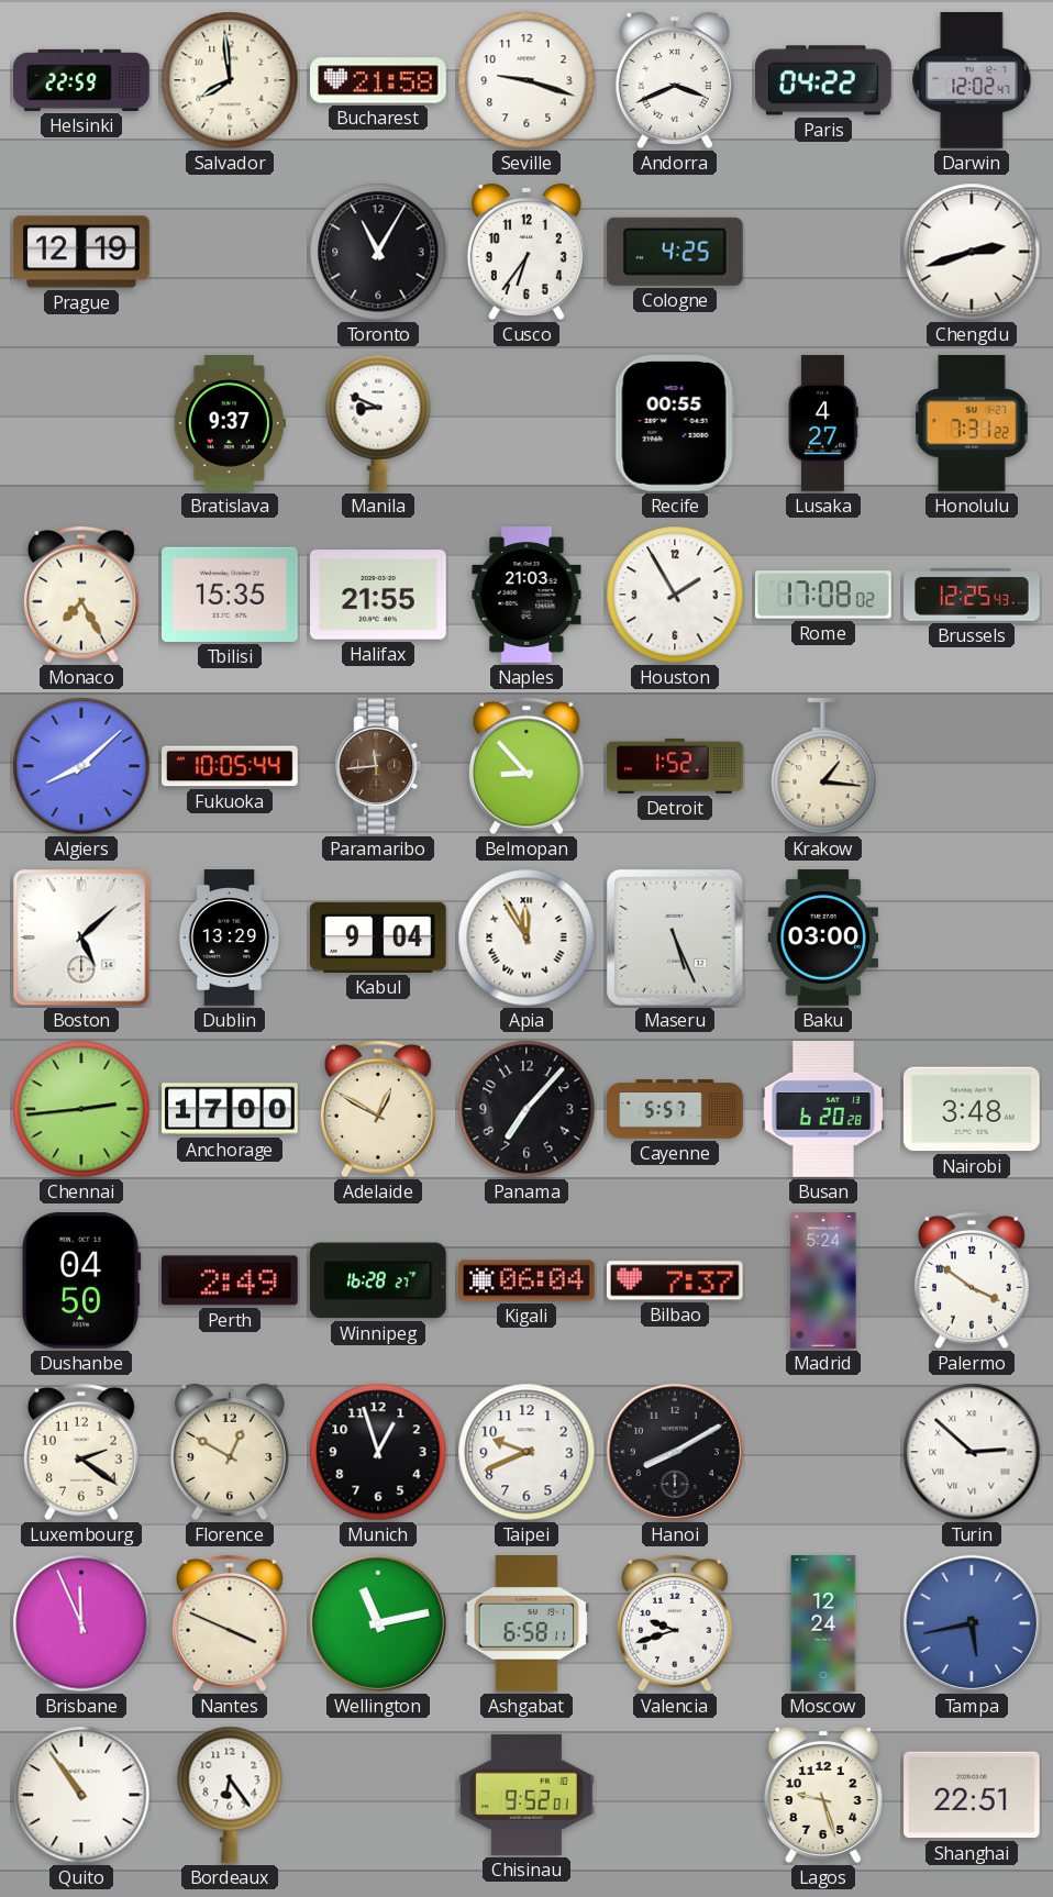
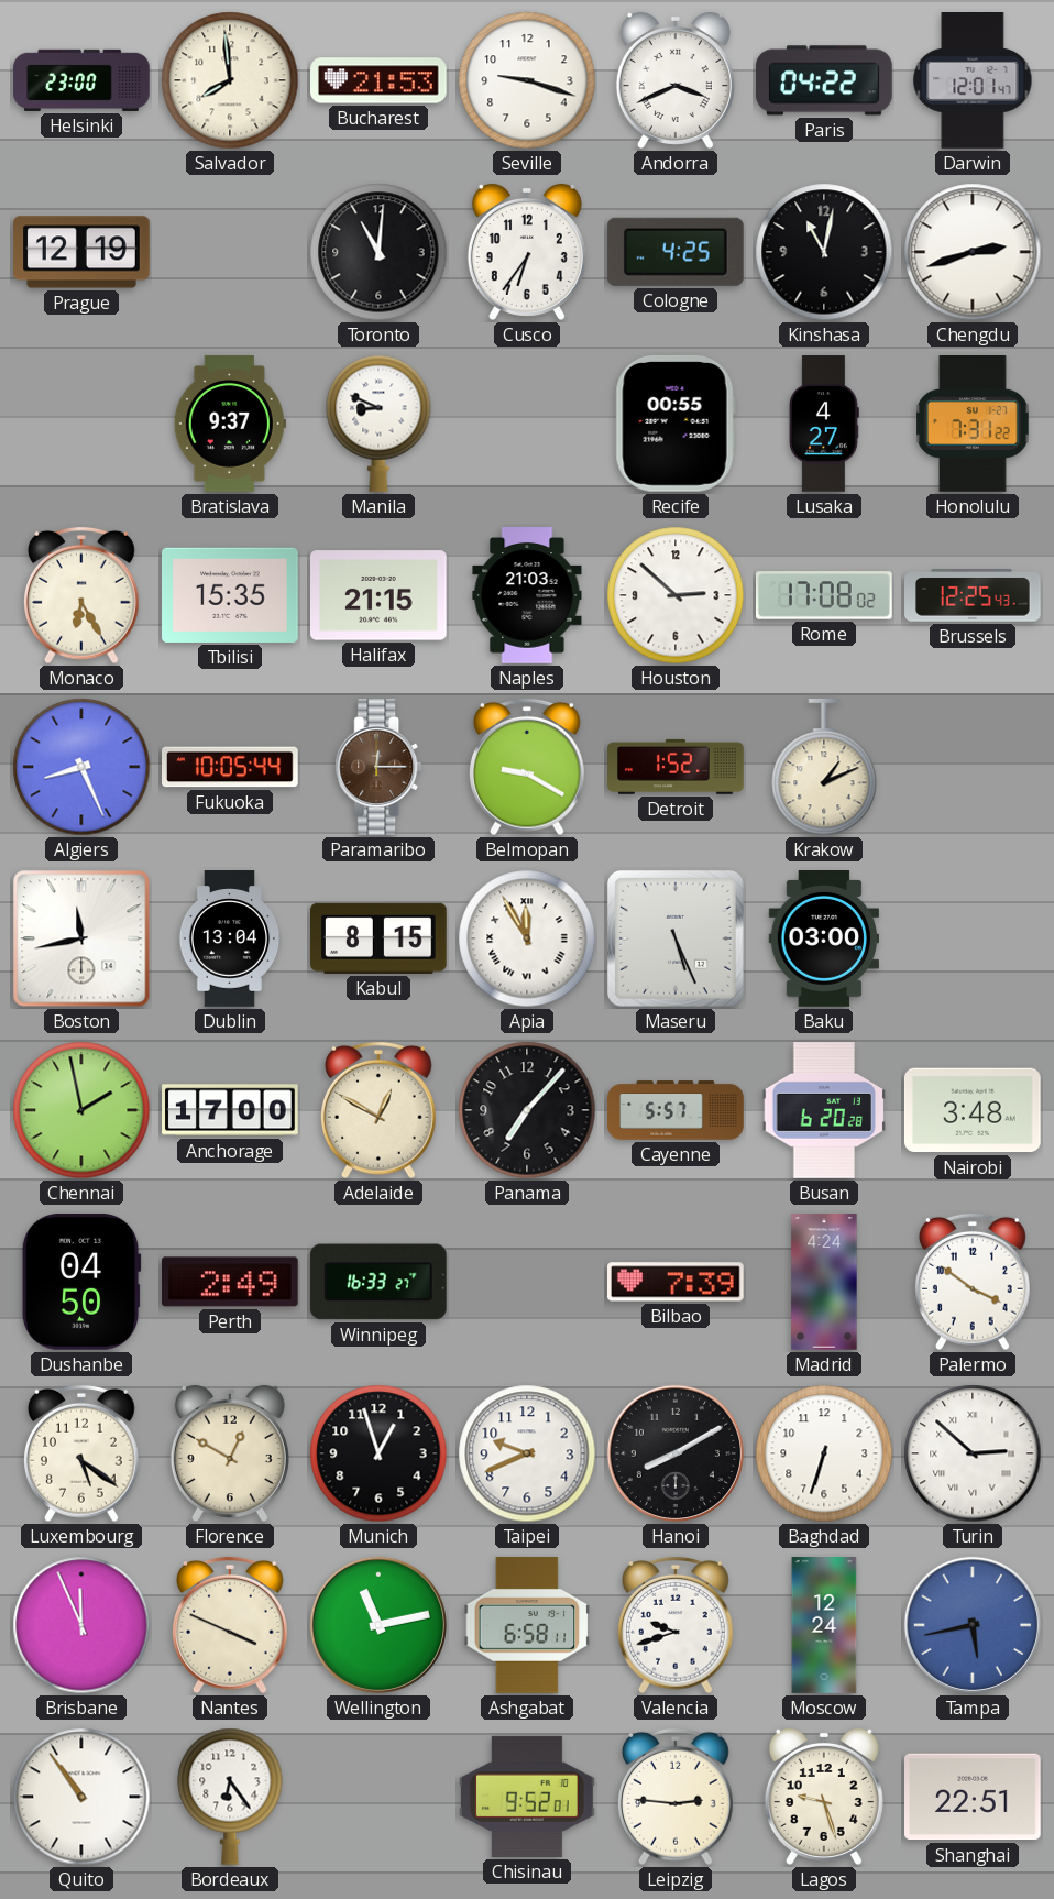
Helsinki: 22:59 -> 23:00
Bucharest: 21:58 -> 21:53
Darwin: 12:02 -> 12:01
Toronto: 11:05 -> 11:01
Kinshasa: none -> 11:02
Monaco: 7:25 -> 6:25
Halifax: 21:55 -> 21:15
Houston: 1:55 -> 2:52
Algiers: 8:08 -> 8:26
Paramaribo: 11:44 -> 12:15
Belmopan: 8:53 -> 9:20
Krakow: 1:16 -> 1:11
Boston: 5:08 -> 11:43
Dublin: 13:29 -> 13:04
Kabul: 9:04 -> 8:15
Chennai: 2:44 -> 1:58
Winnipeg: 16:28 -> 16:33
Kigali: 06:04 -> none
Bilbao: 7:37 -> 7:39
Madrid: 5:24 -> 4:24
Luxembourg: 2:21 -> 5:21
Baghdad: none -> 6:33
Leipzig: none -> 2:46
